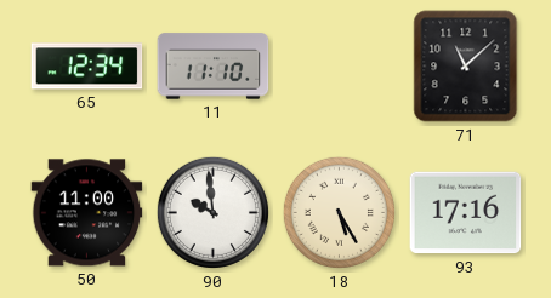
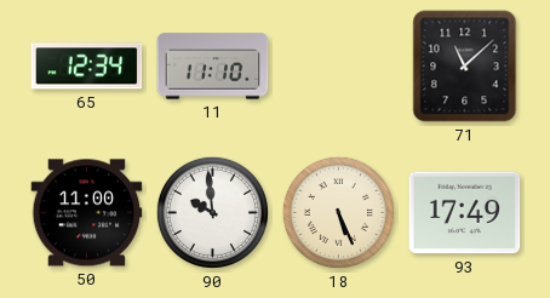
18: 5:25 -> 5:26
93: 17:16 -> 17:49
